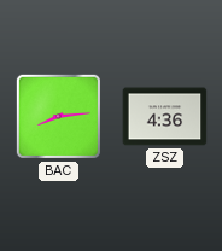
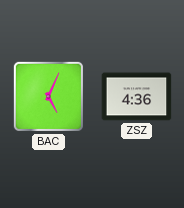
BAC: 8:14 -> 5:04
